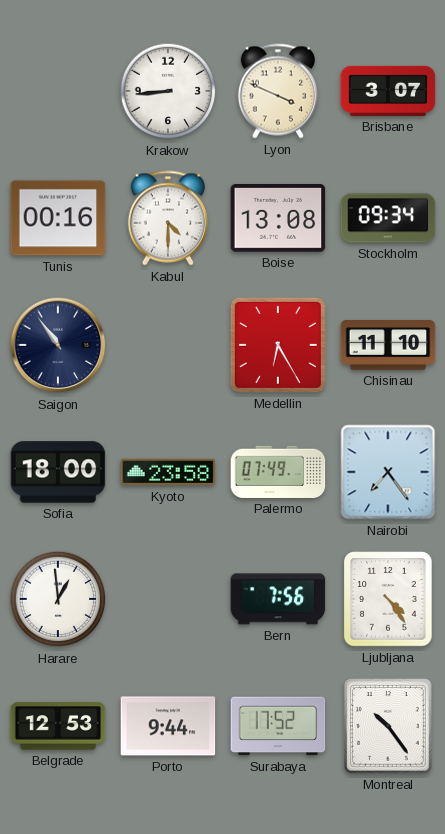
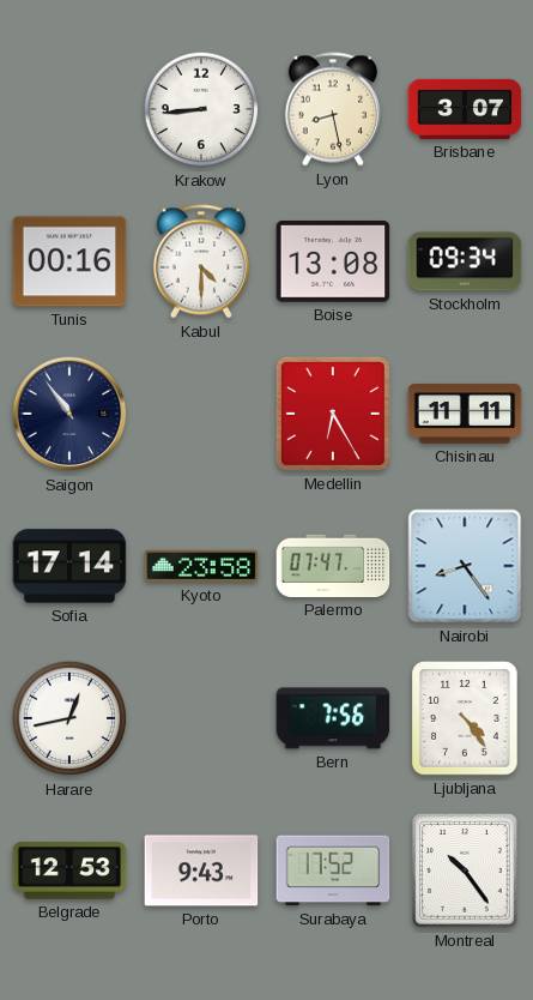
Lyon: 3:49 -> 8:28
Chisinau: 11:10 -> 11:11
Sofia: 18:00 -> 17:14
Palermo: 07:49 -> 07:47
Nairobi: 7:24 -> 8:24
Harare: 12:59 -> 12:43
Porto: 9:44 -> 9:43
